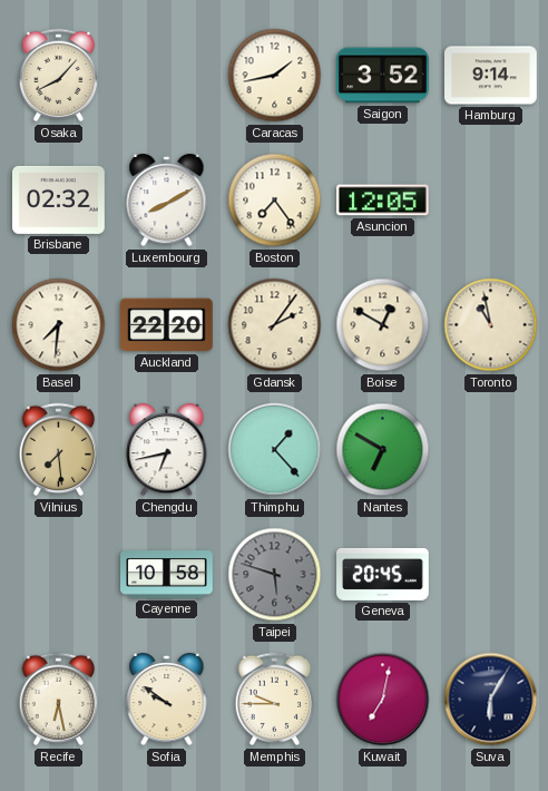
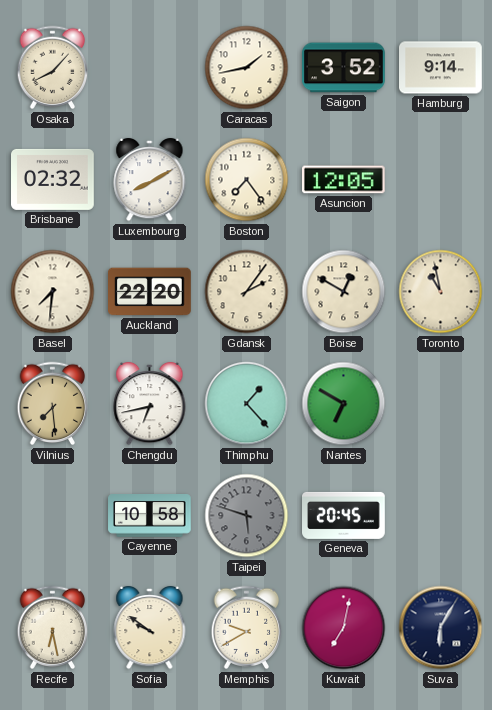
Memphis: 9:45 -> 9:40
